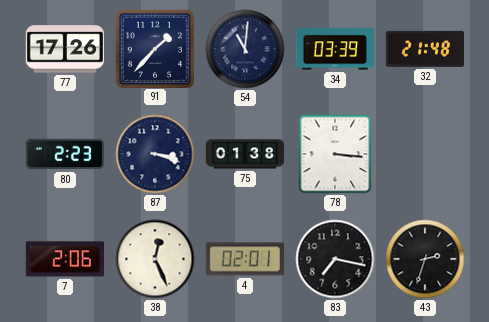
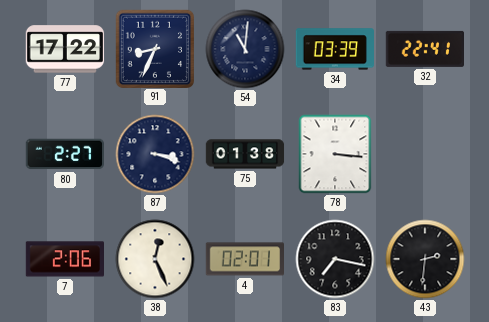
77: 17:26 -> 17:22
91: 1:37 -> 8:34
32: 21:48 -> 22:41
80: 2:23 -> 2:27
43: 2:33 -> 2:31
